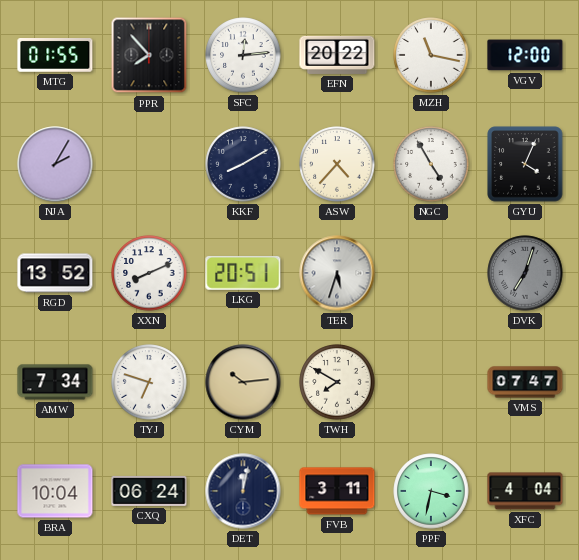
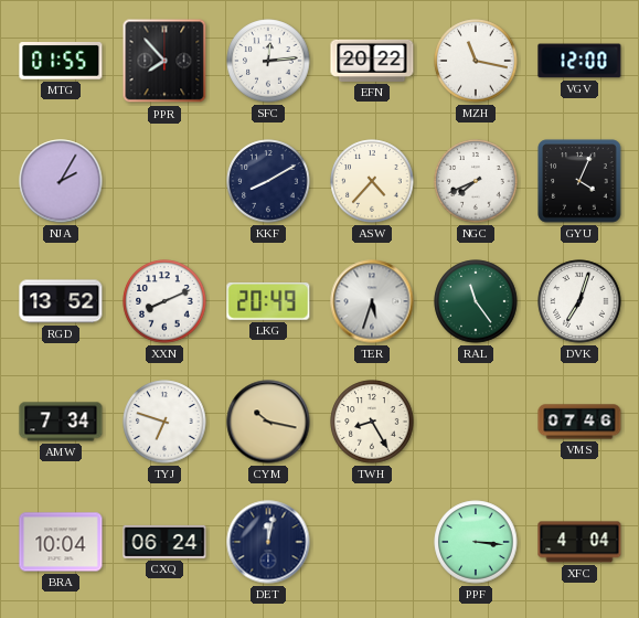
NGC: 4:55 -> 7:41
LKG: 20:51 -> 20:49
RAL: none -> 11:24
DVK dial: grey -> white
CYM: 10:14 -> 10:17
TWH: 7:50 -> 8:25
VMS: 07:47 -> 07:46
FVB: 3:11 -> none
PPF: 3:32 -> 3:16
